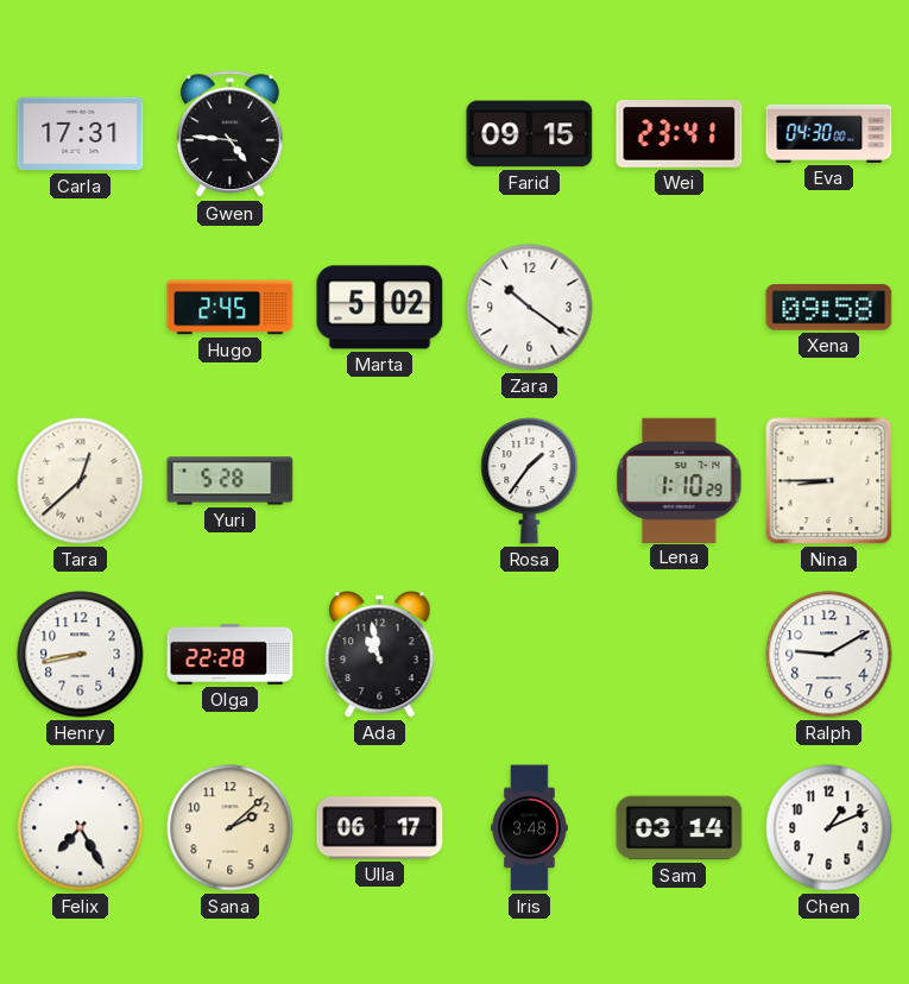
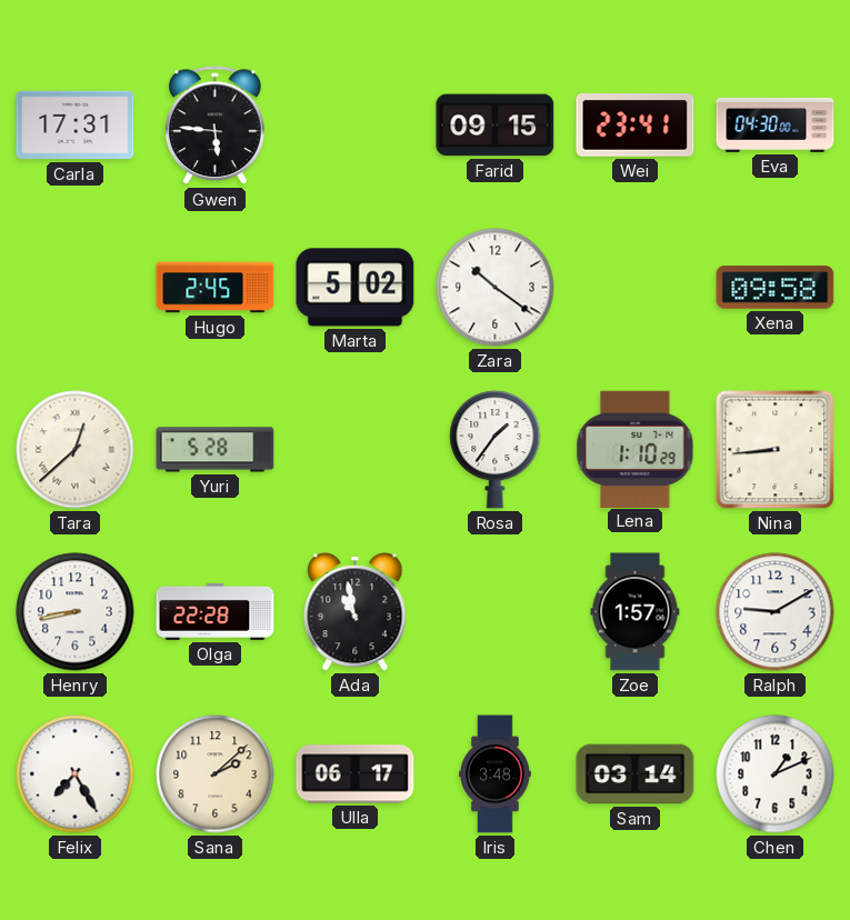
Gwen: 4:46 -> 5:46
Nina: 8:45 -> 8:44
Zoe: none -> 1:57
